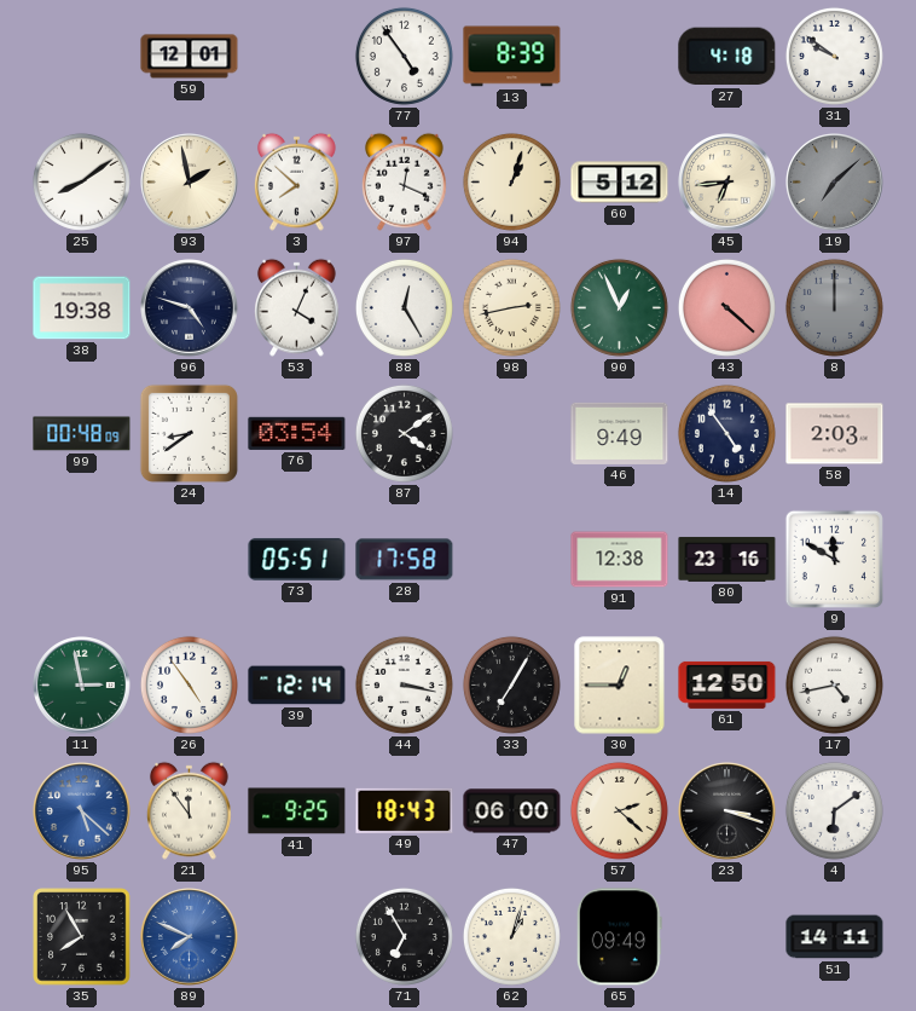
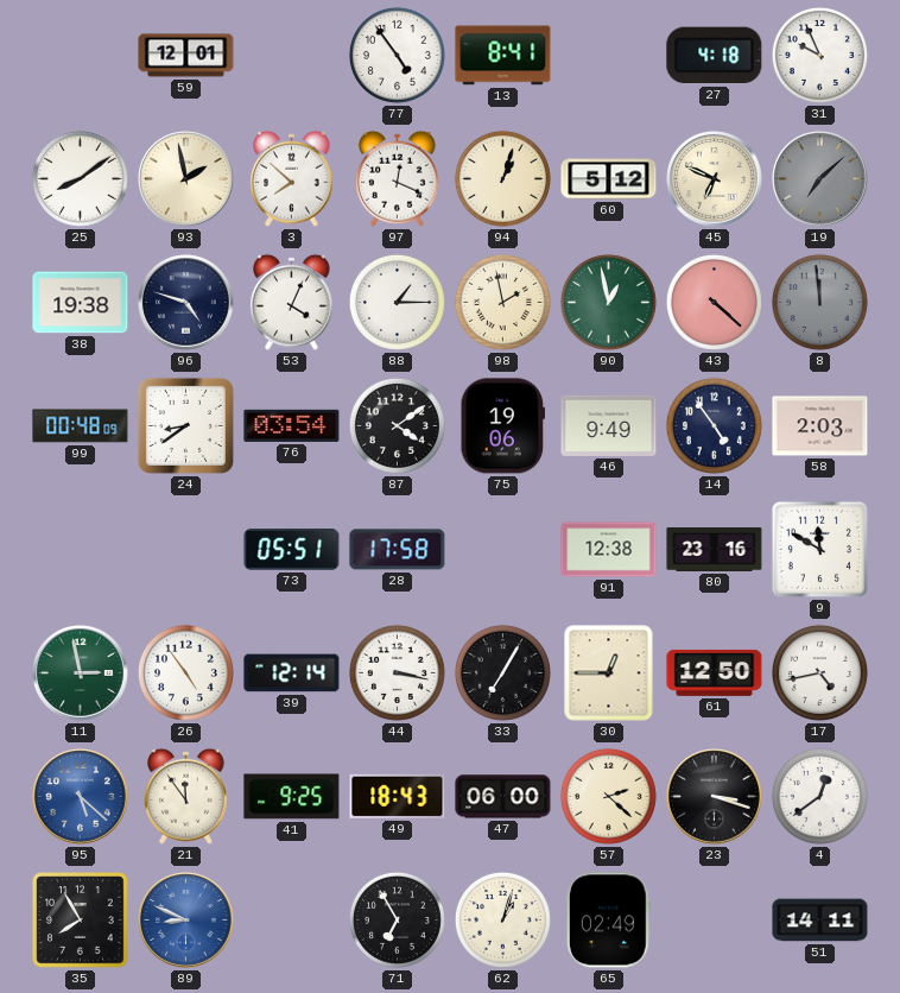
13: 8:39 -> 8:41
31: 9:51 -> 9:56
45: 6:44 -> 6:49
88: 12:25 -> 1:15
98: 2:43 -> 1:58
90: 12:56 -> 12:58
8: 12:00 -> 11:59
75: none -> 19:06
4: 6:09 -> 12:39
89: 7:49 -> 8:49
65: 09:49 -> 02:49
